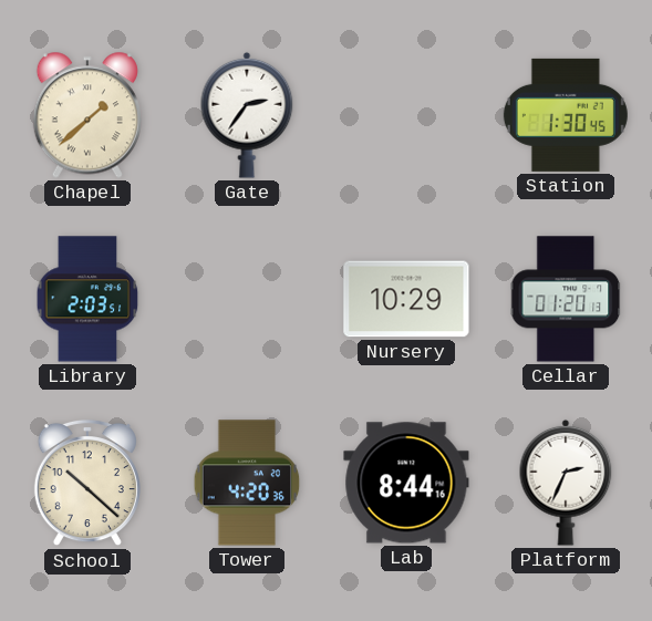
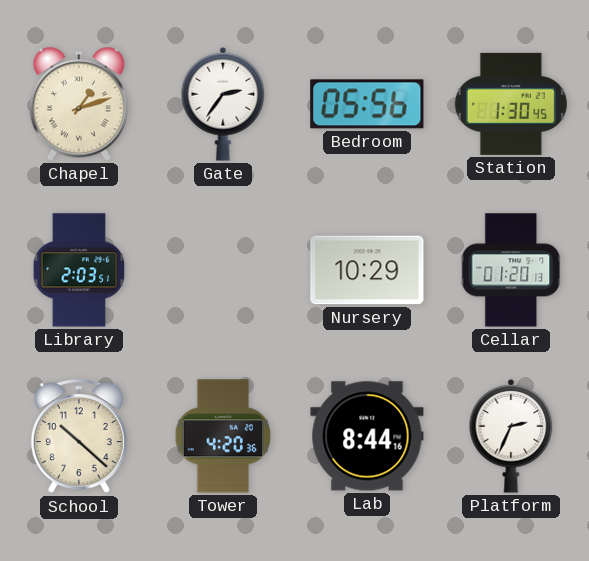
Chapel: 1:38 -> 1:12
Bedroom: none -> 05:56
